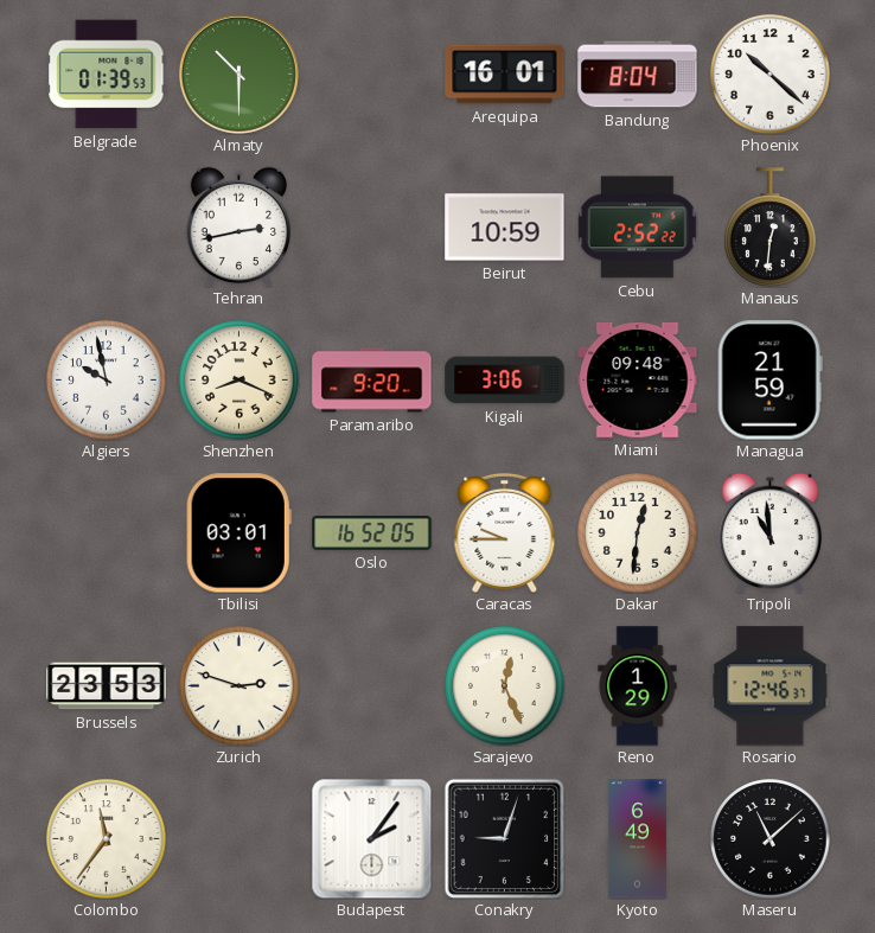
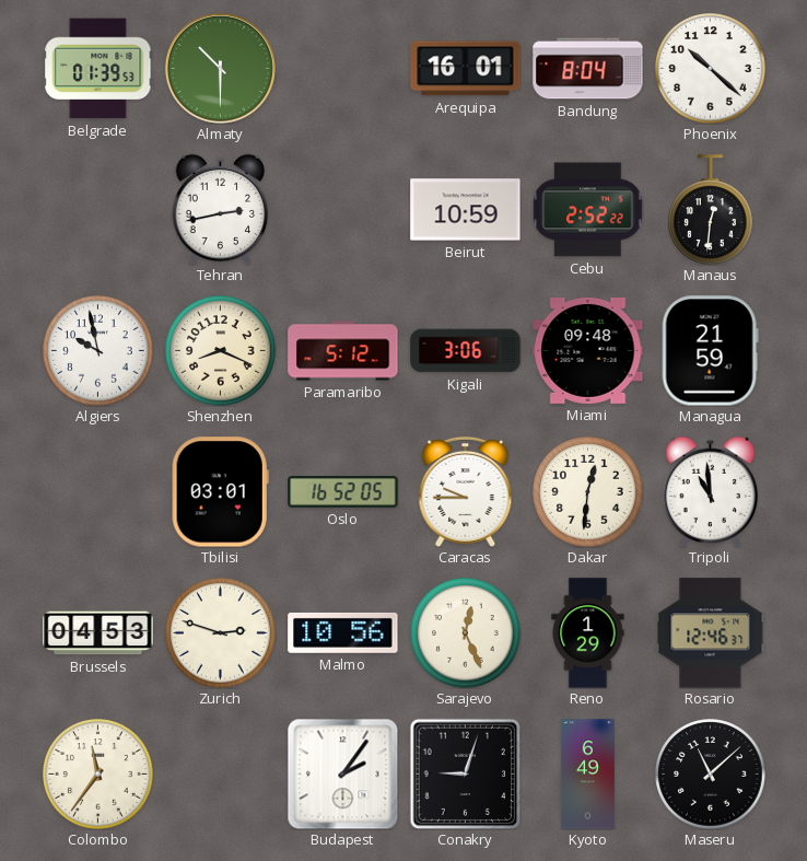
Paramaribo: 9:20 -> 5:12
Brussels: 23:53 -> 04:53
Malmo: none -> 10:56
